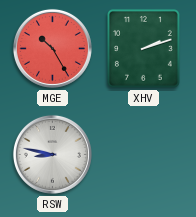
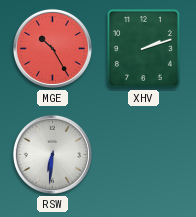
RSW: 8:47 -> 6:31
